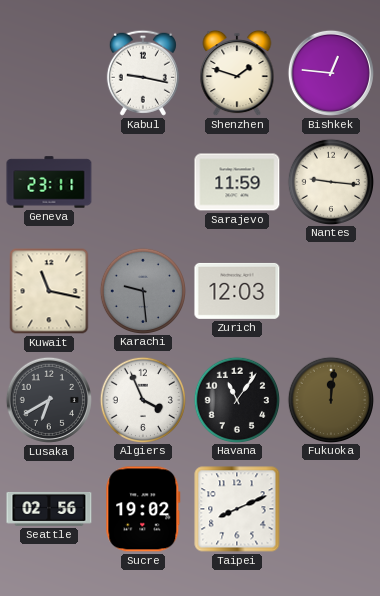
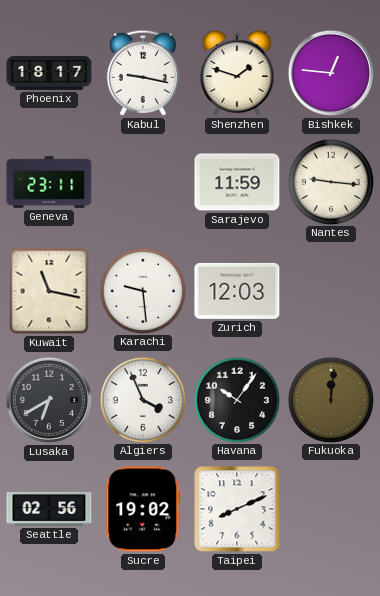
Phoenix: none -> 18:17
Karachi dial: grey -> white
Havana: 11:06 -> 10:06
